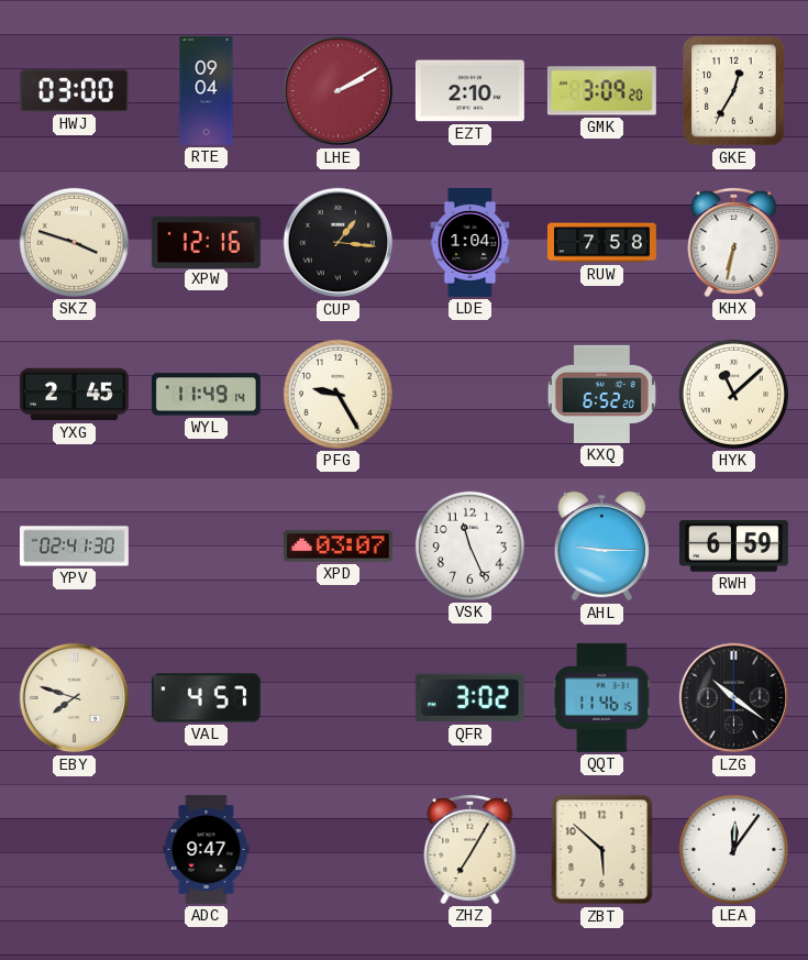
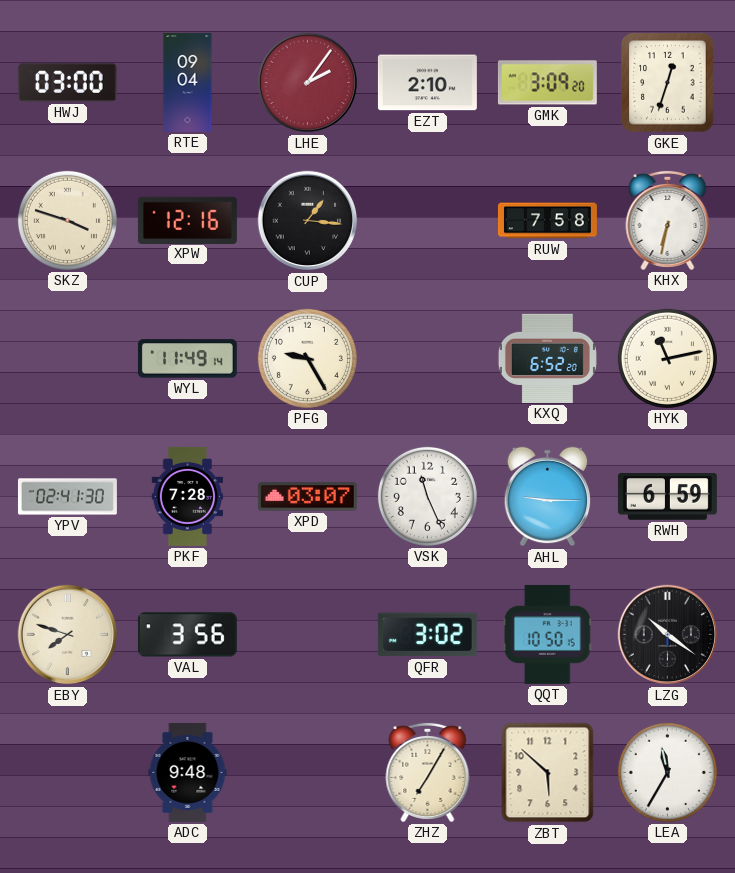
LHE: 2:10 -> 2:06
GKE: 12:35 -> 12:33
LDE: 1:04 -> none
YXG: 2:45 -> none
HYK: 11:08 -> 11:13
PKF: none -> 7:28
VAL: 4:57 -> 3:56
QQT: 11:46 -> 10:50
ADC: 9:47 -> 9:48
LEA: 12:06 -> 11:35
